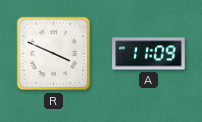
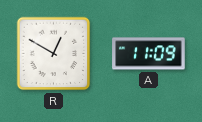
R: 3:49 -> 12:50
